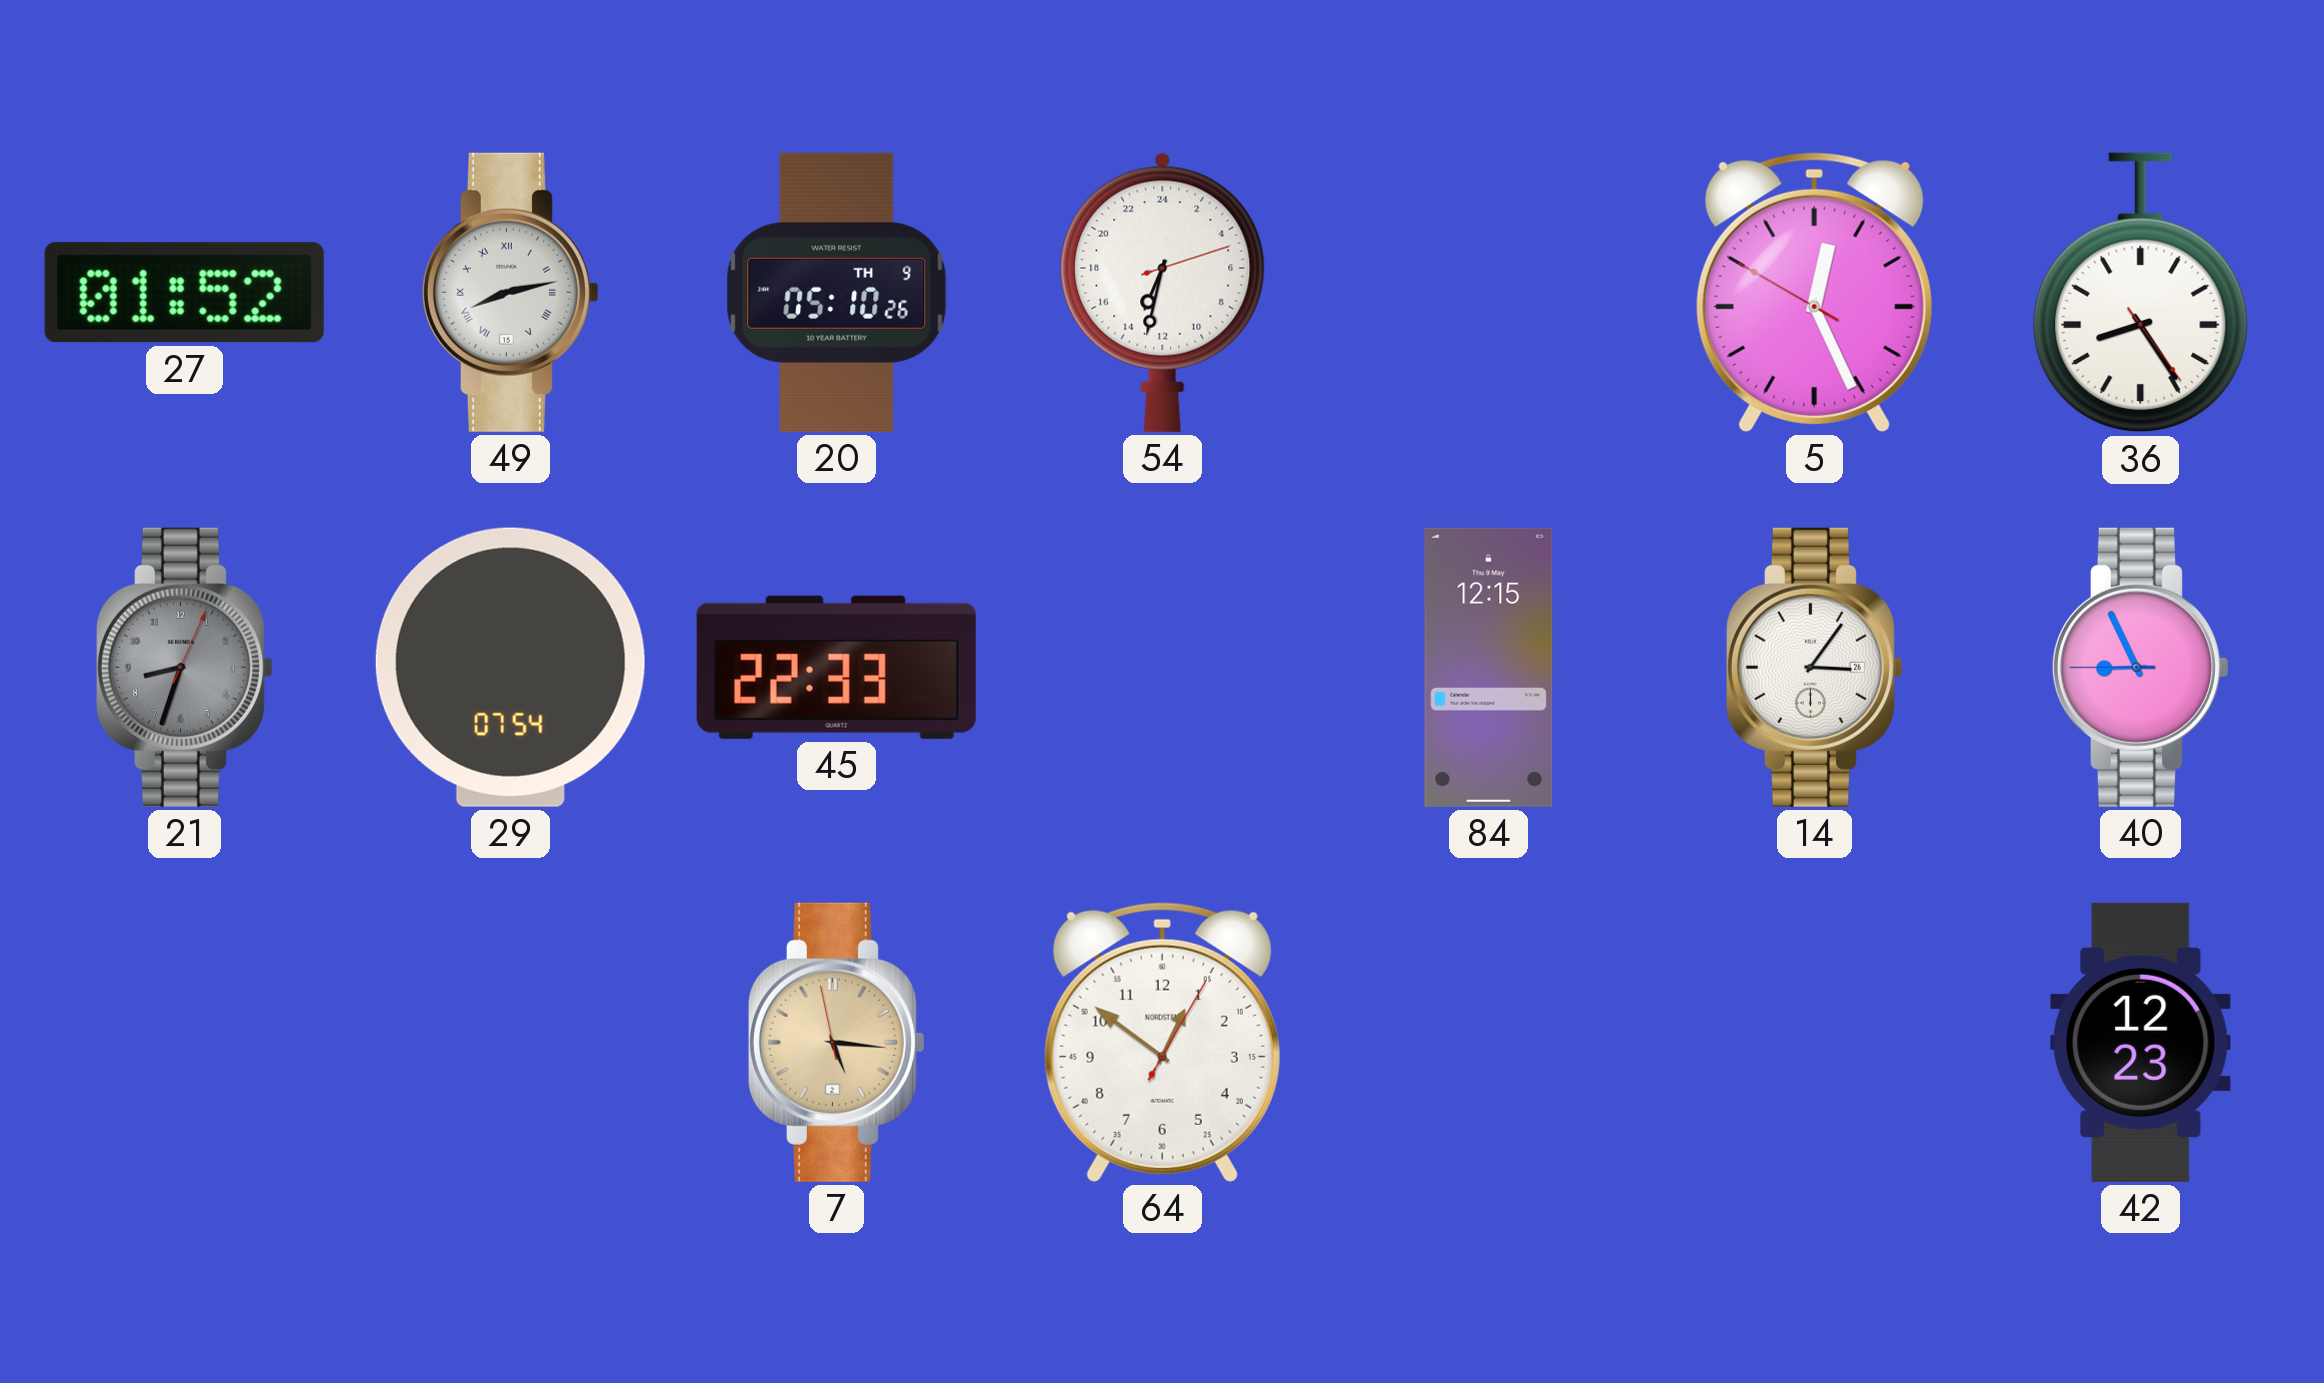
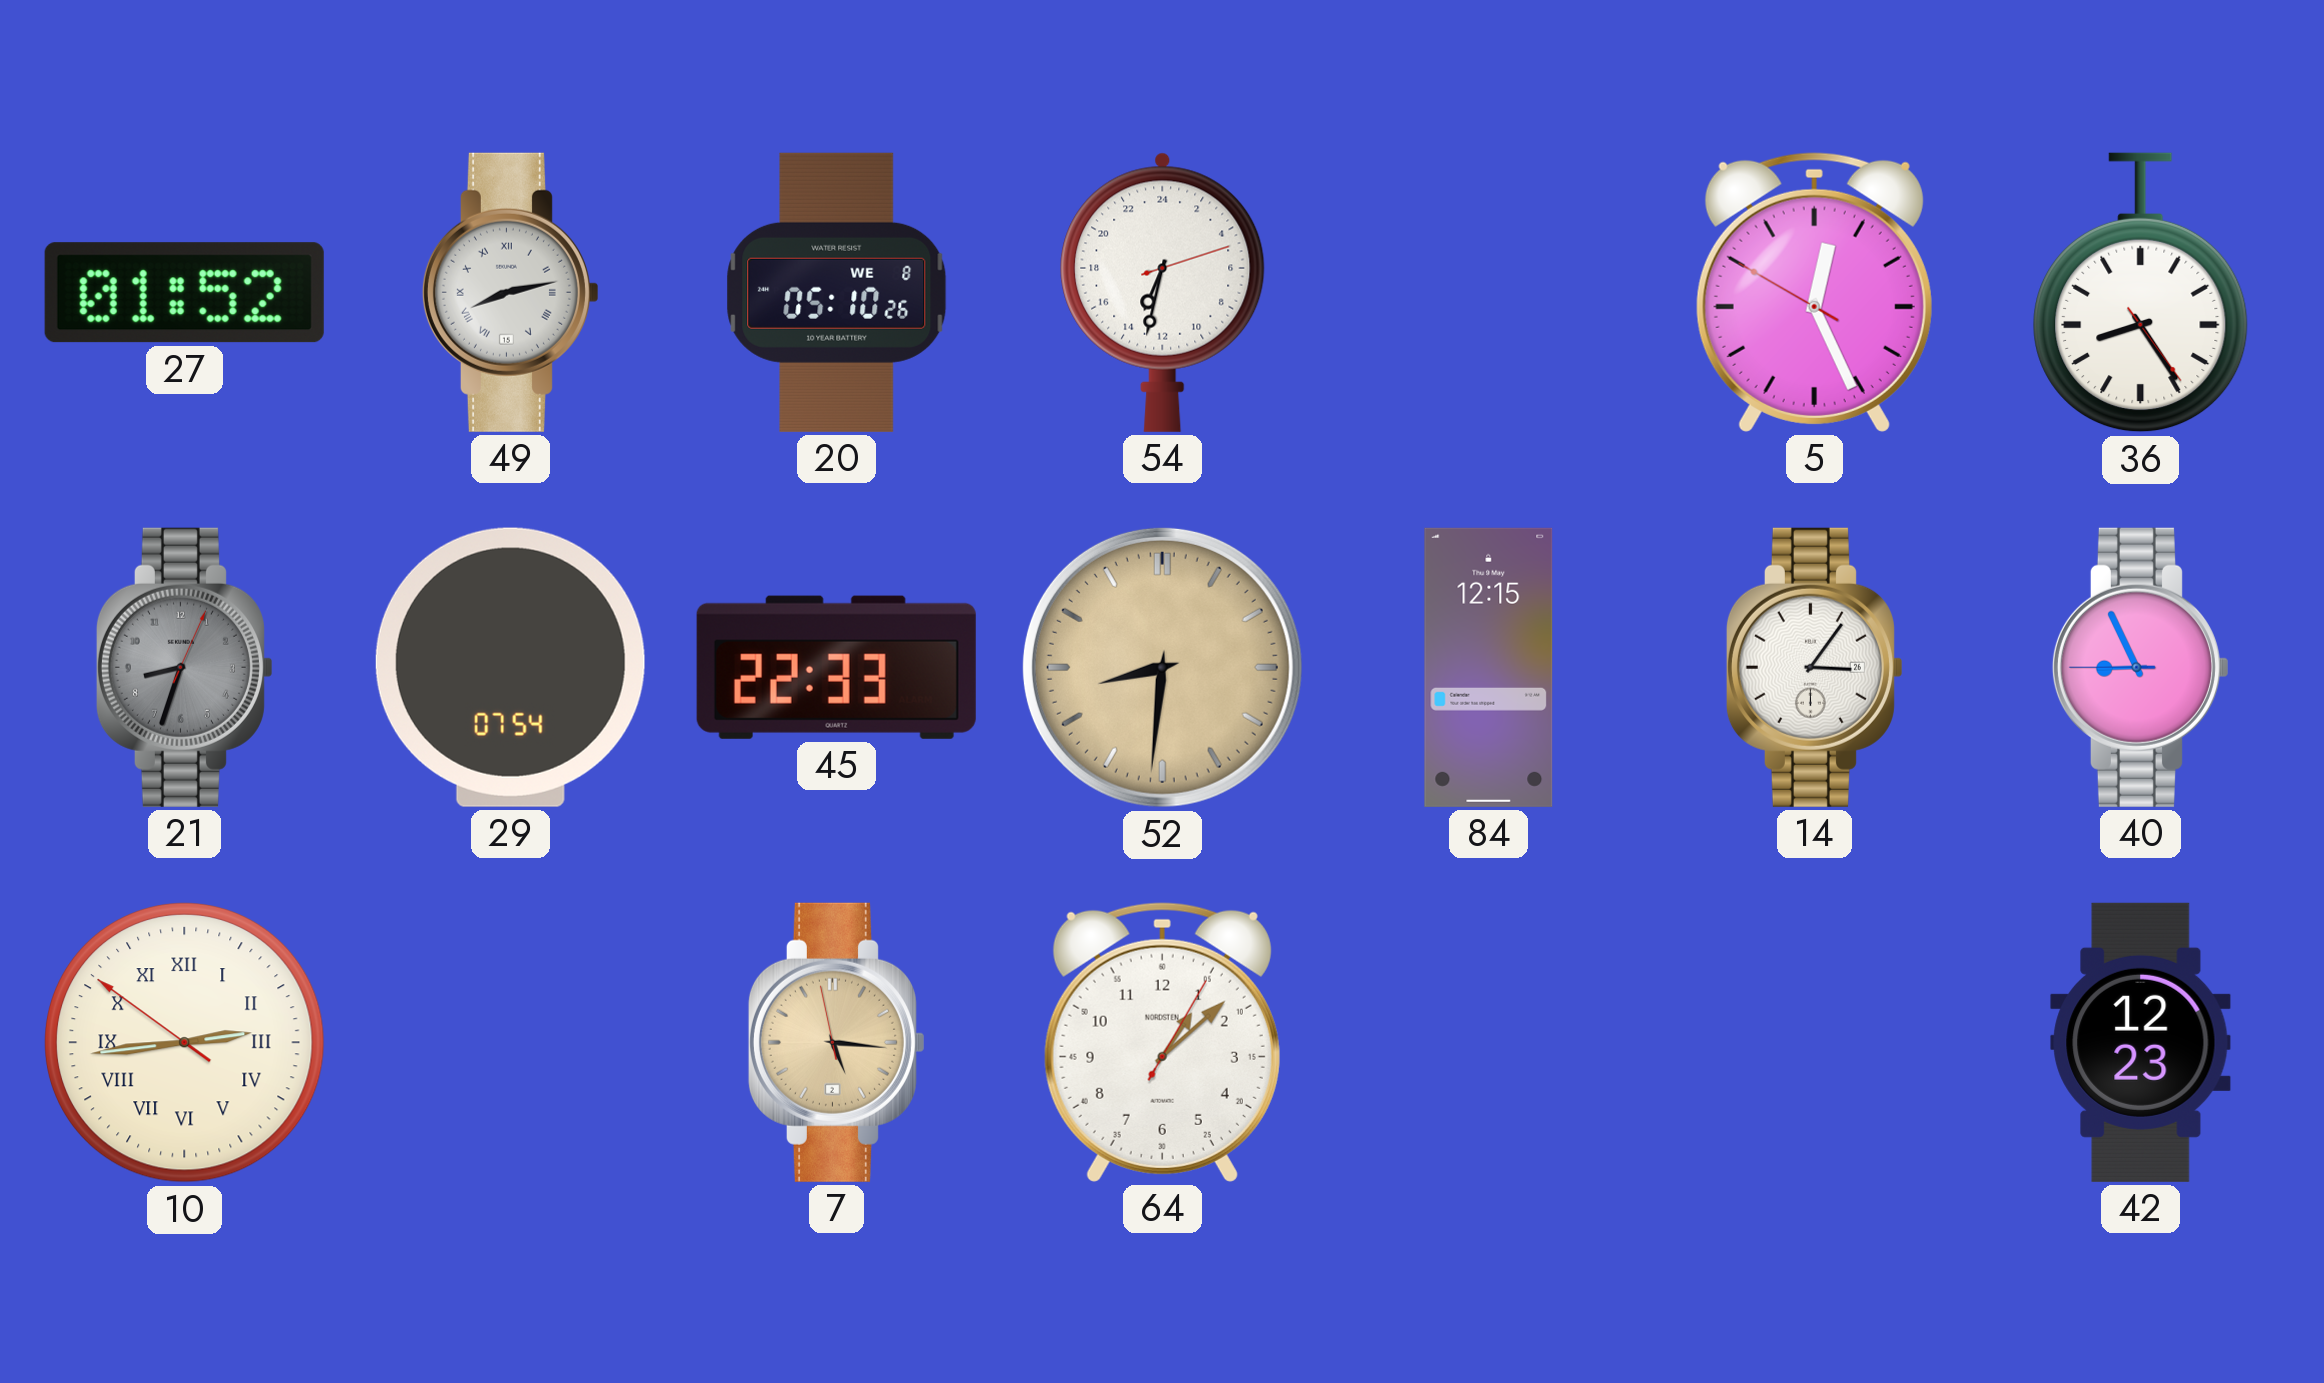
20 date: TH 9 -> WE 8
52: none -> 8:31
10: none -> 2:43
64: 12:51 -> 1:08
